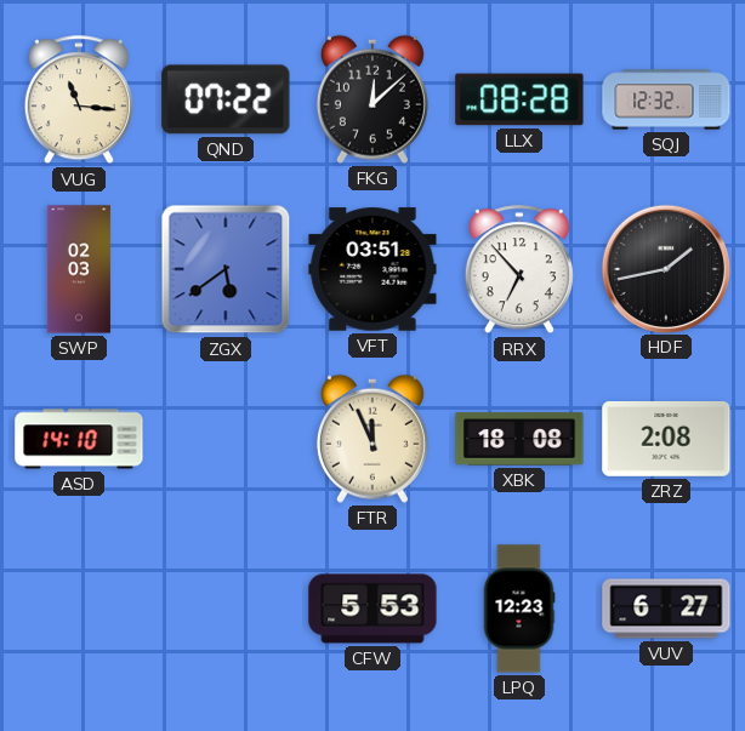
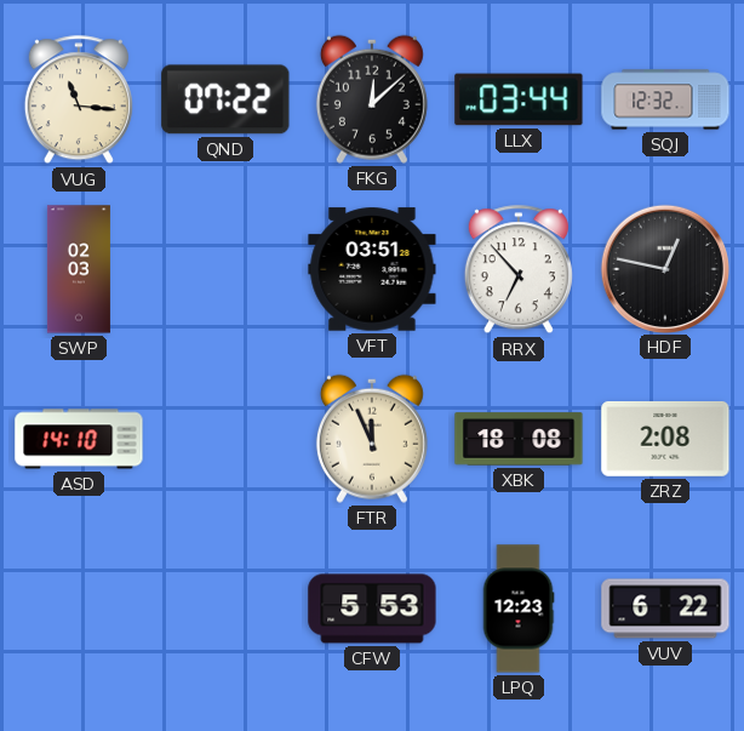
LLX: 08:28 -> 03:44
ZGX: 5:39 -> none
HDF: 1:43 -> 12:47
VUV: 6:27 -> 6:22
